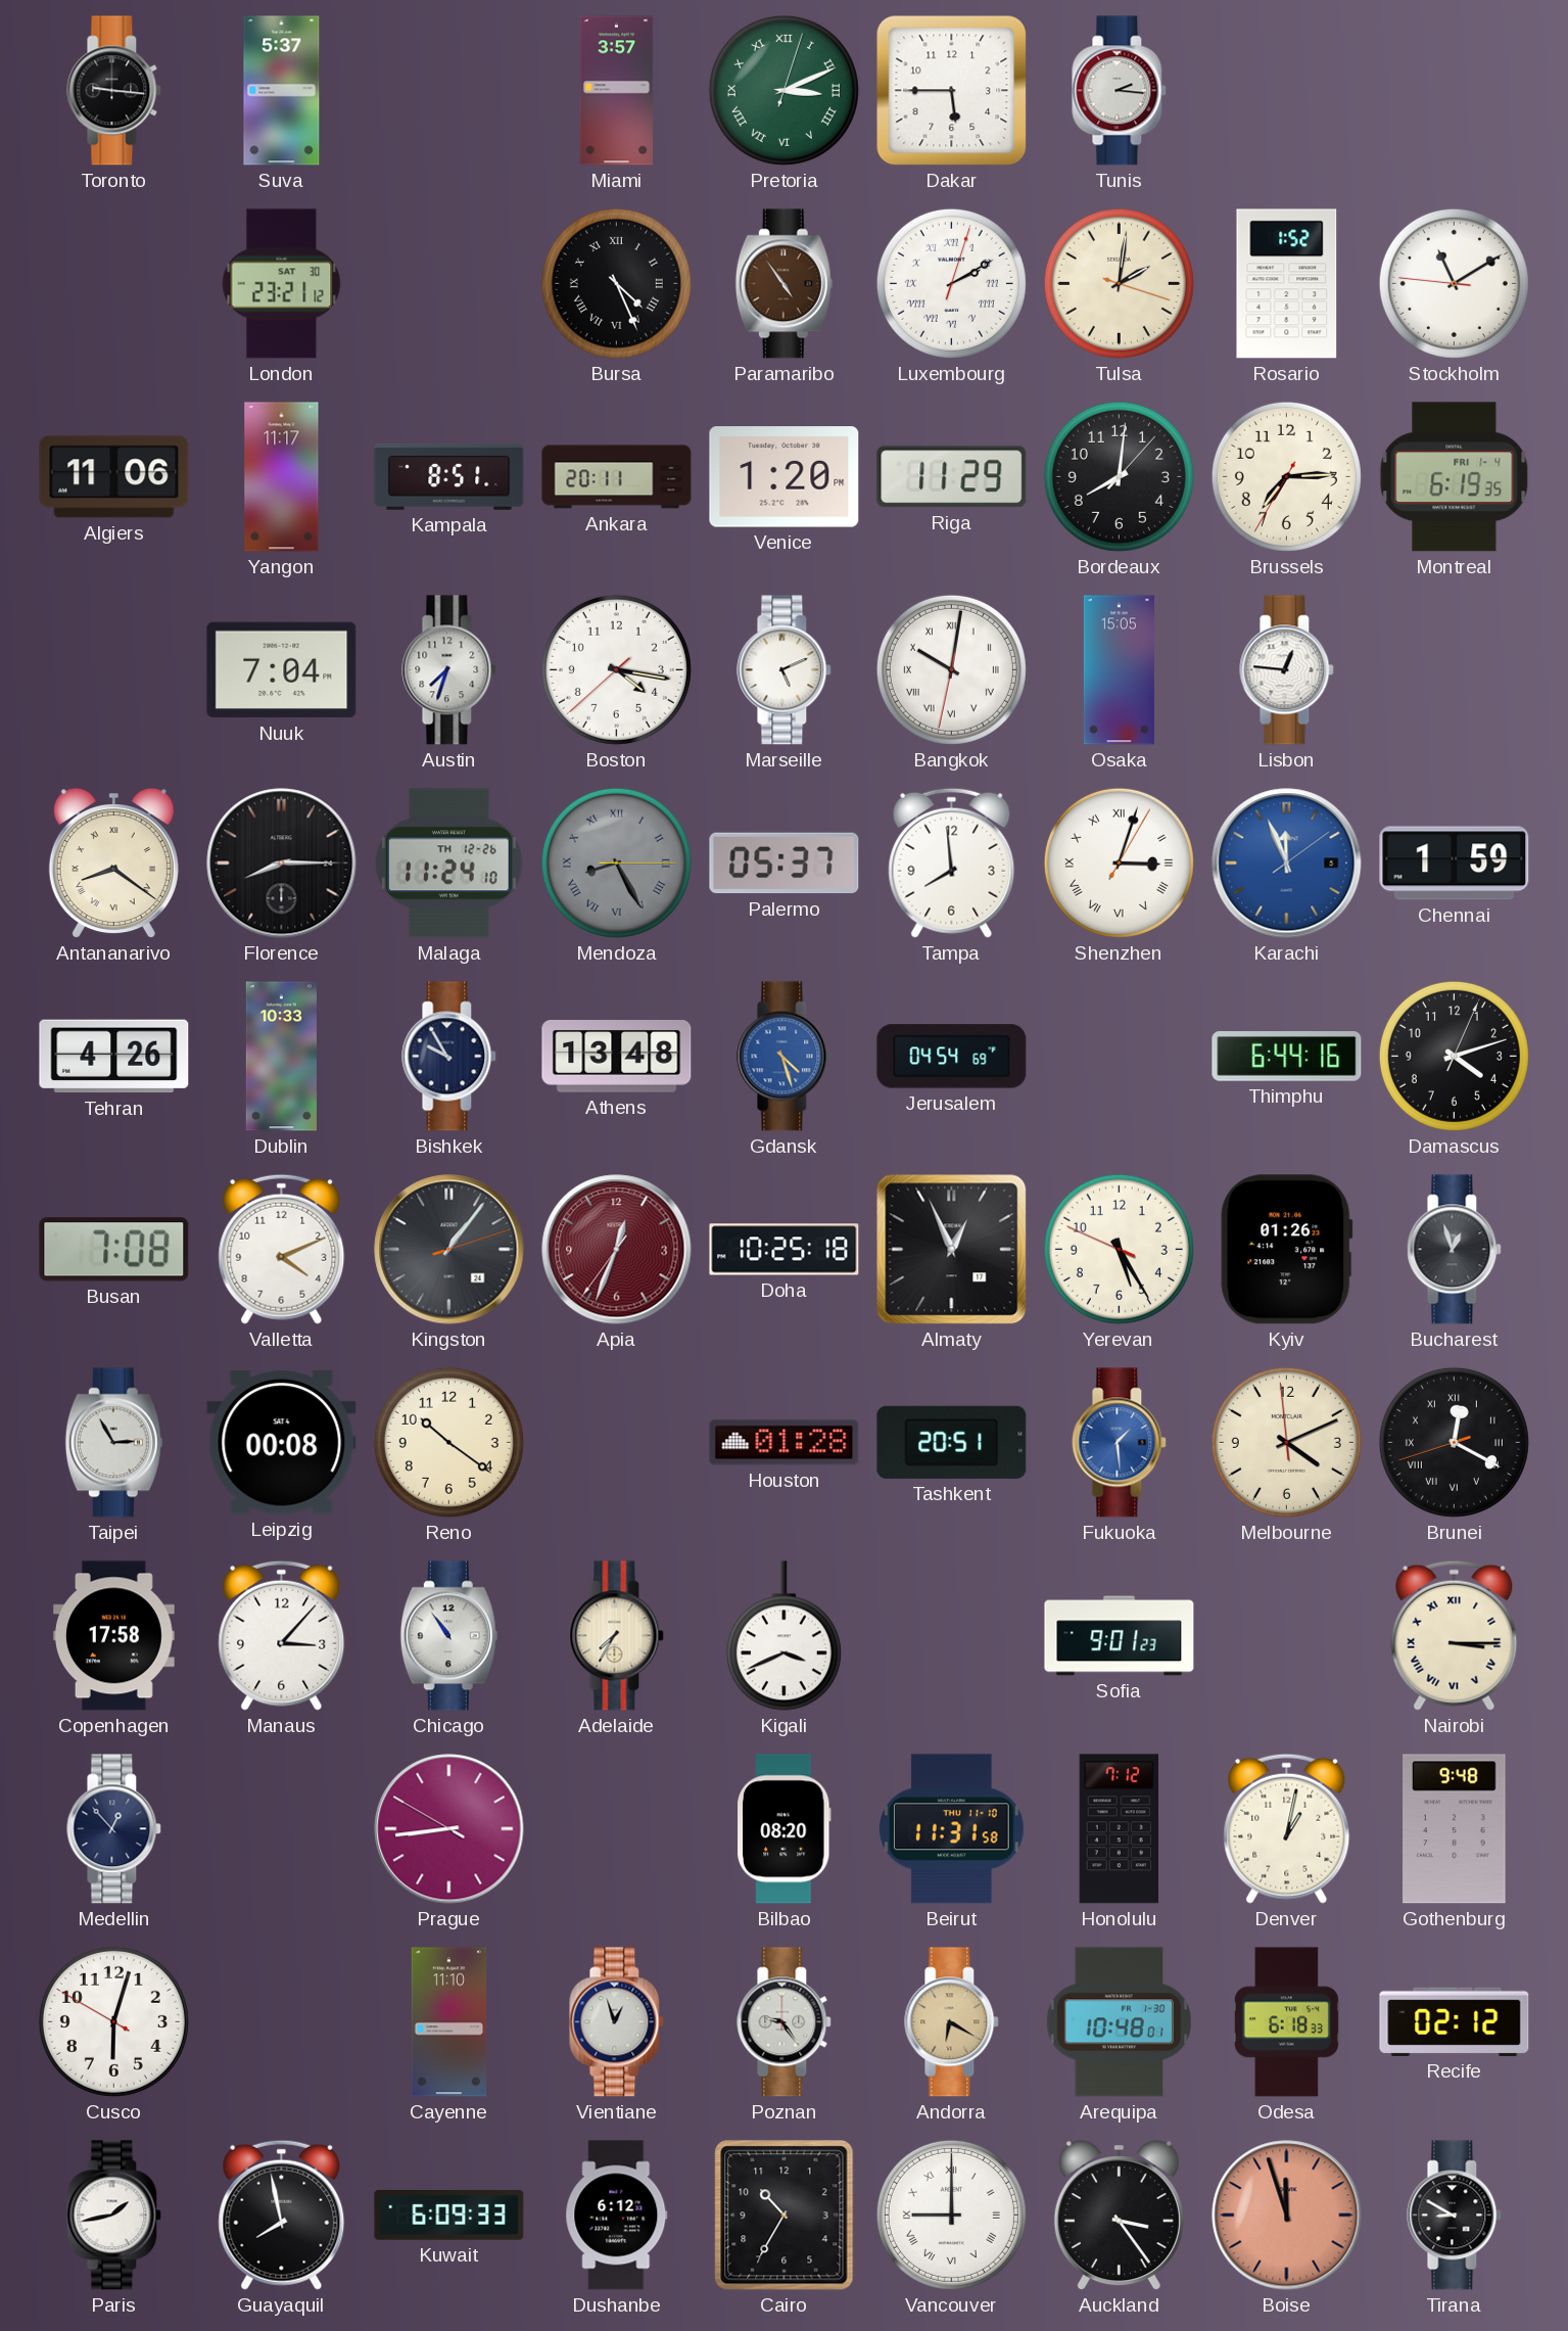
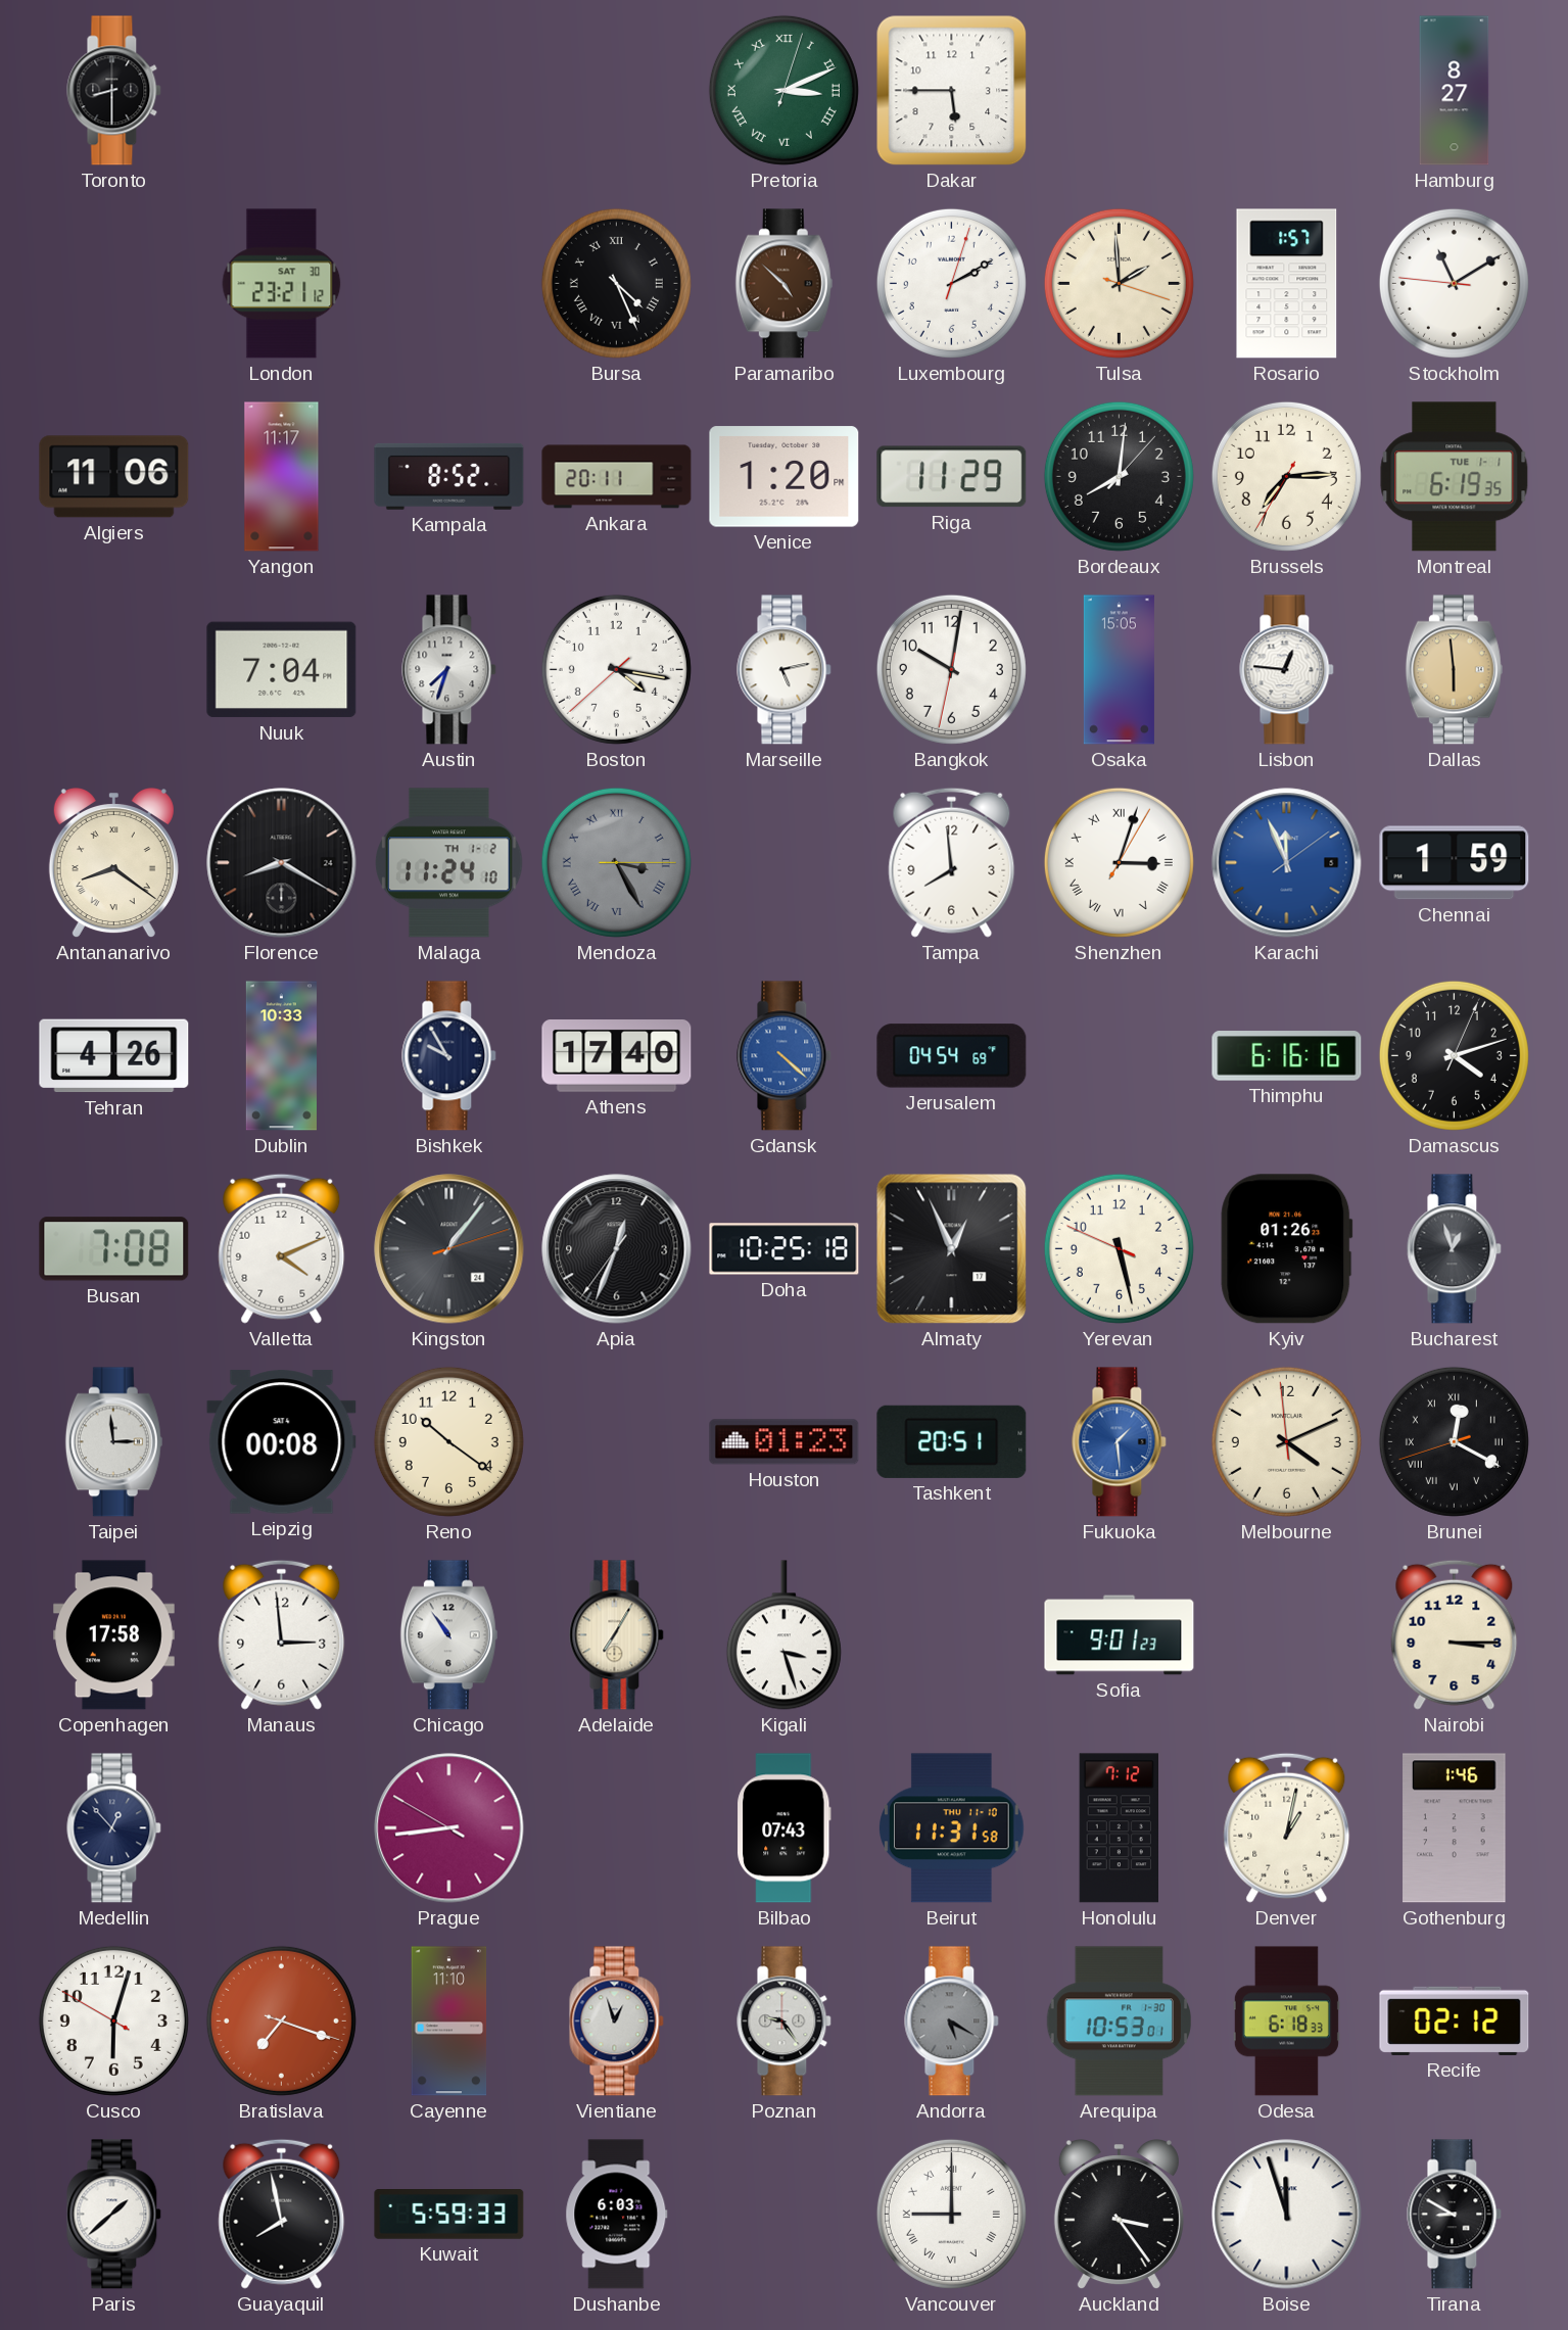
Toronto: 9:16 -> 8:30
Suva: 5:37 -> none
Miami: 3:57 -> none
Tunis: 2:16 -> none
Hamburg: none -> 8:27
Paramaribo: 4:54 -> 4:52
Luxembourg numerals: Roman -> Arabic
Tulsa: 2:01 -> 1:59
Rosario: 1:52 -> 1:57
Kampala: 8:51 -> 8:52
Montreal date: FRI 1-4 -> TUE 1-1
Marseille: 5:11 -> 5:13
Bangkok numerals: Roman -> Arabic
Dallas: none -> 5:59
Florence: 8:15 -> 8:20
Malaga date: TH 12-26 -> TH 1-2
Mendoza: 8:25 -> 3:25
Palermo: 05:37 -> none
Athens: 13:48 -> 17:40
Gdansk: 4:27 -> 4:22
Thimphu: 6:44 -> 6:16
Apia dial: burgundy -> black
Yerevan: 5:24 -> 5:27
Taipei: 2:55 -> 2:59
Houston: 01:28 -> 01:23
Manaus: 3:07 -> 2:59
Adelaide: 7:35 -> 7:05
Kigali: 3:41 -> 3:27
Nairobi numerals: Roman -> Arabic
Bilbao: 08:20 -> 07:43
Gothenburg: 9:48 -> 1:46
Bratislava: none -> 7:18
Andorra: 6:20 -> 5:20
Andorra dial: champagne -> grey
Arequipa: 10:48 -> 10:53
Paris: 1:43 -> 1:38
Kuwait: 6:09 -> 5:59
Dushanbe: 6:12 -> 6:03
Cairo: 10:35 -> none
Boise dial: salmon -> white
